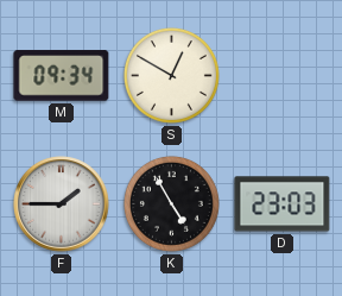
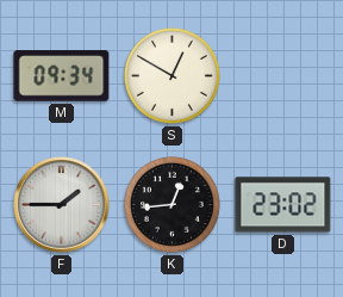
K: 4:55 -> 12:44
D: 23:03 -> 23:02
